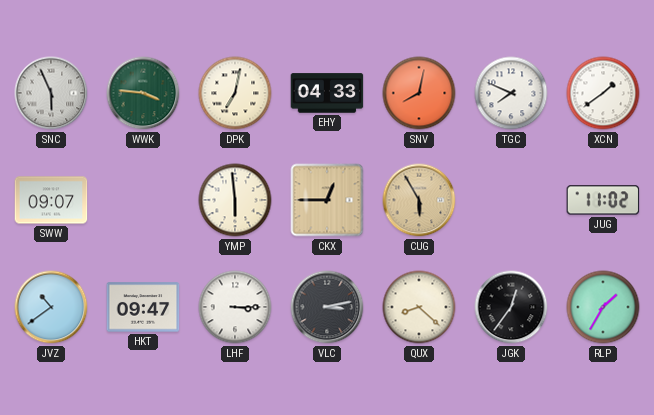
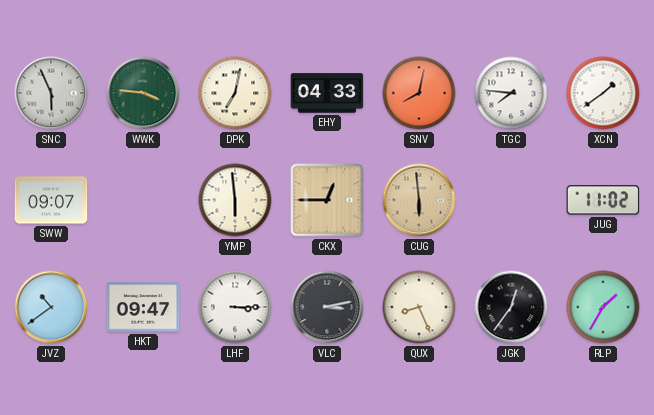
TGC: 7:49 -> 7:46
CUG: 5:55 -> 5:59
QUX: 8:22 -> 8:26
